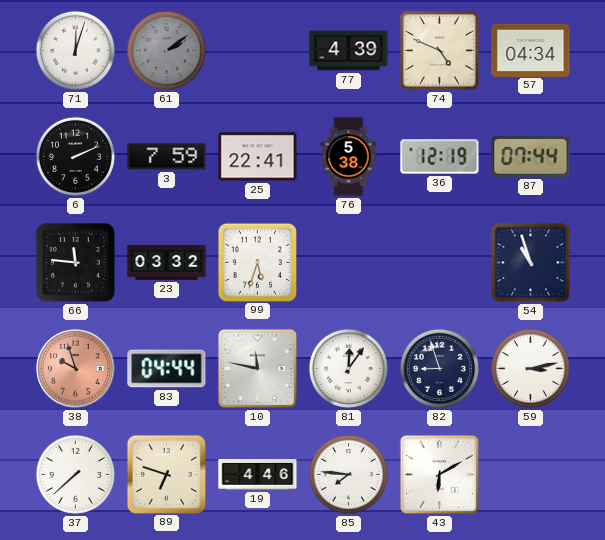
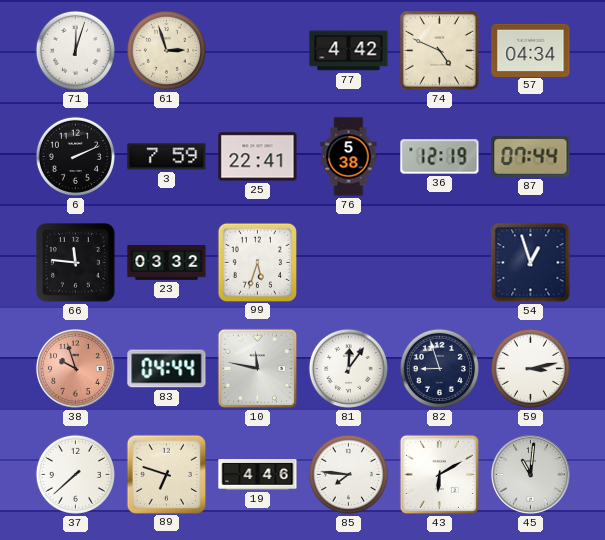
61: 2:09 -> 2:57
61 dial: grey -> cream
77: 4:39 -> 4:42
54: 10:57 -> 12:57
45: none -> 11:01
